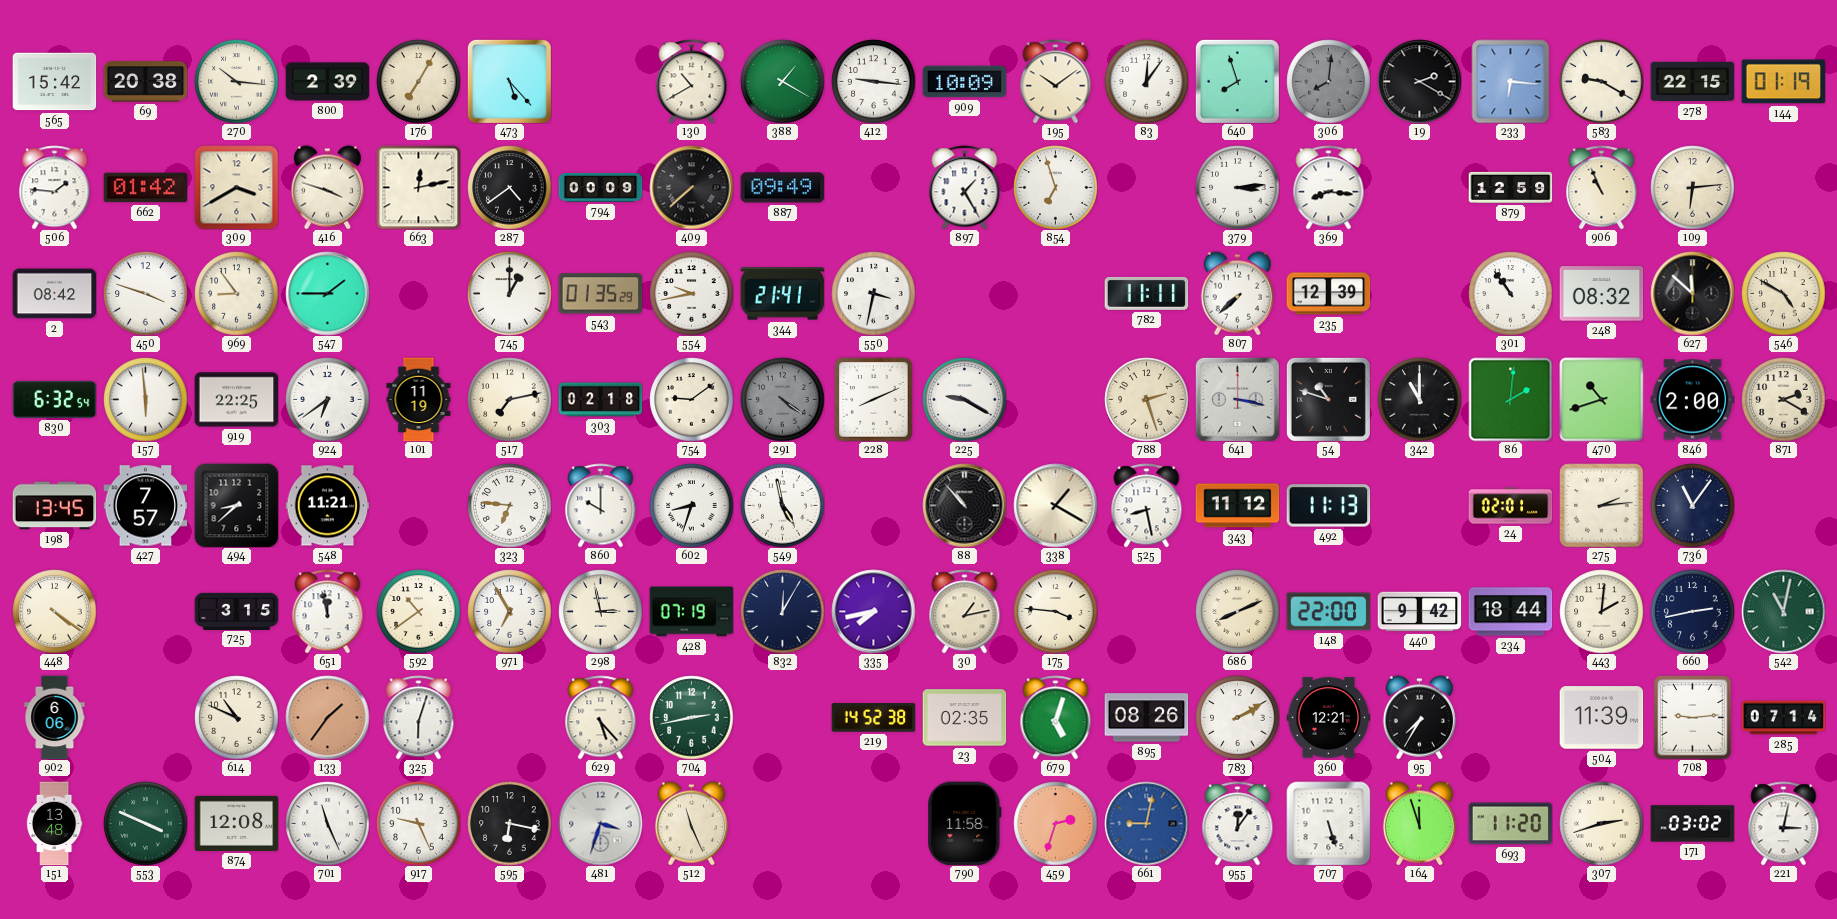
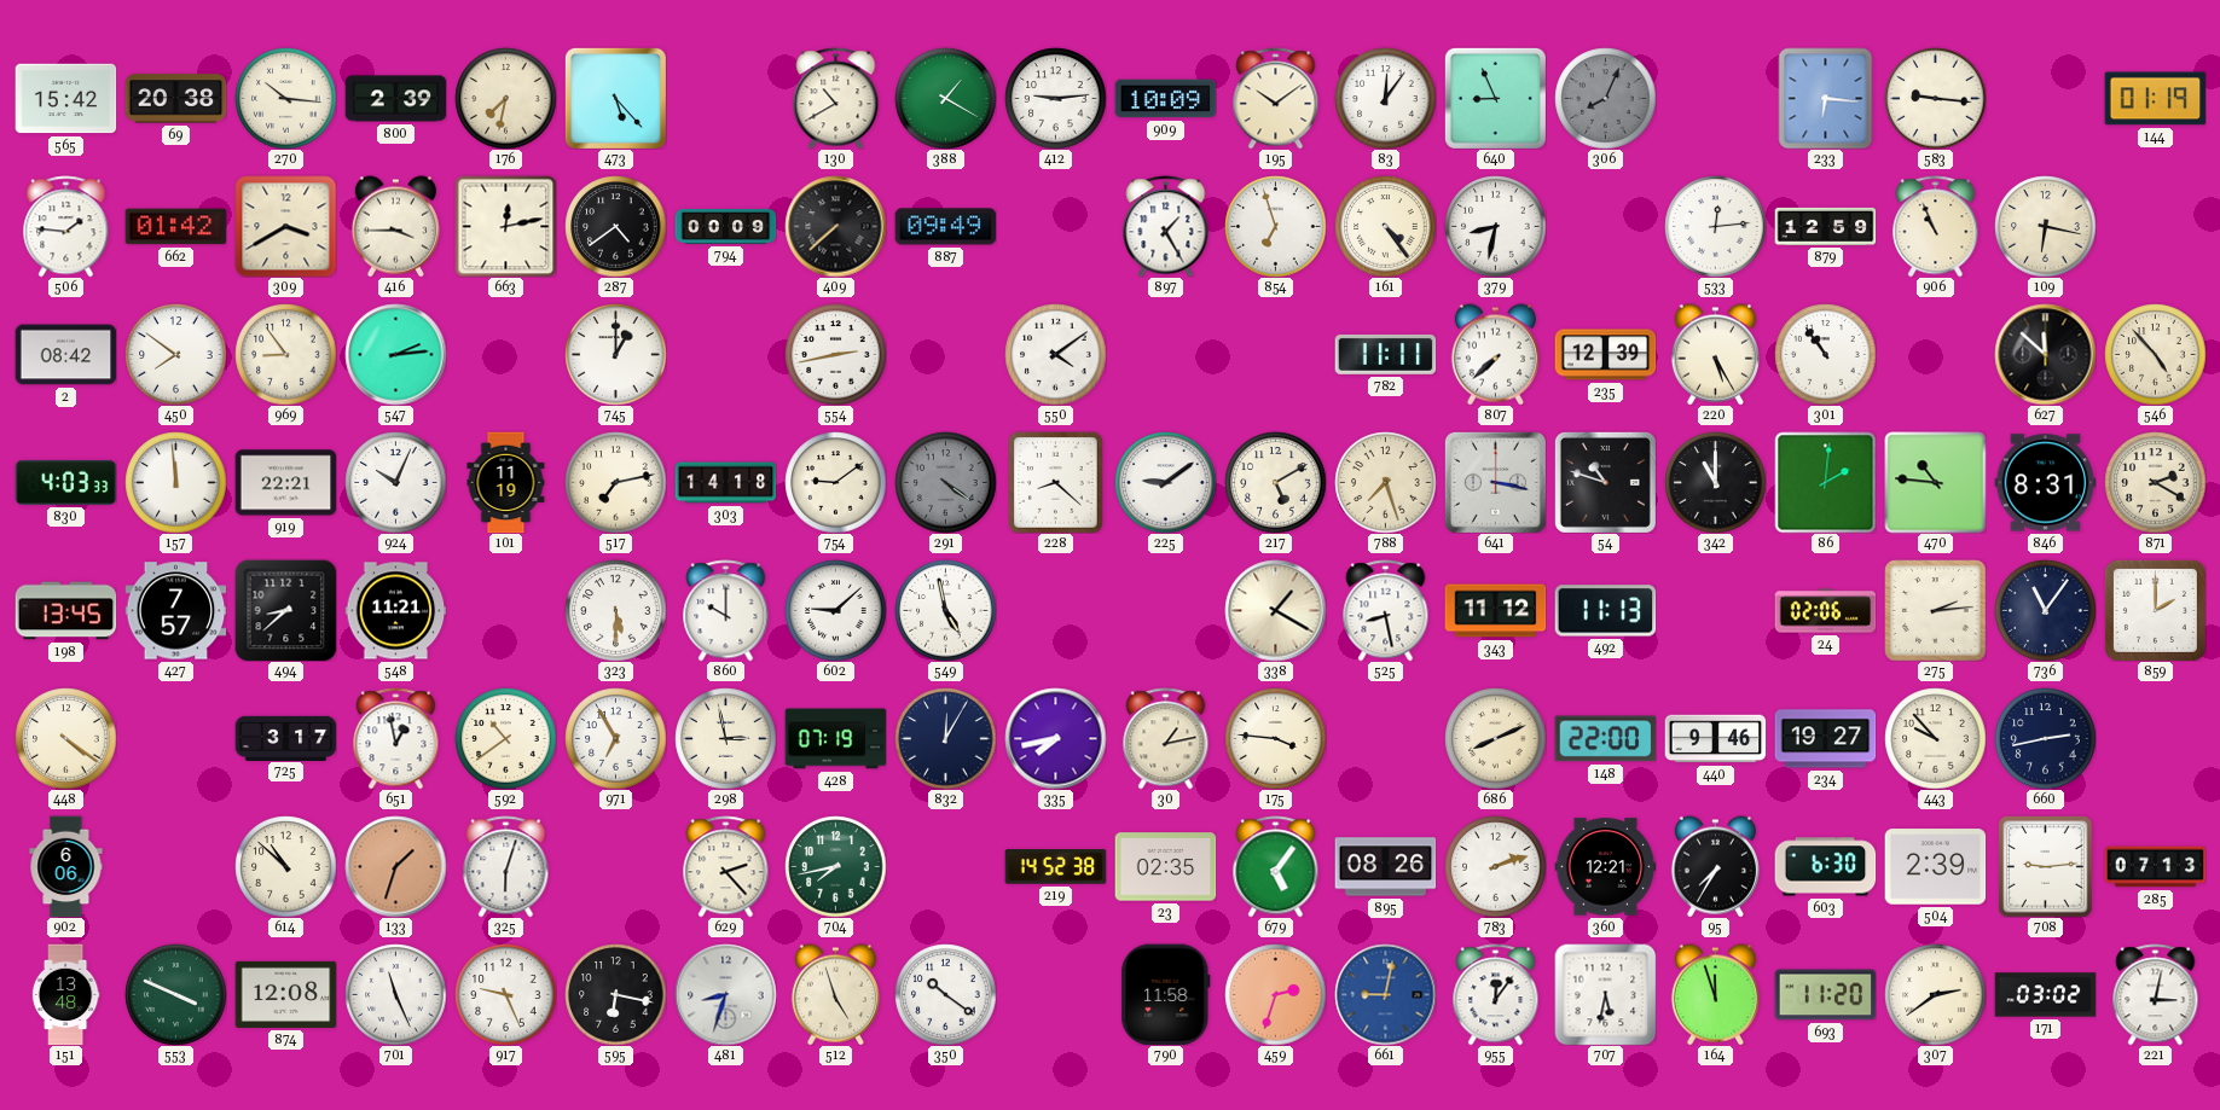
176: 7:05 -> 7:32
412: 9:16 -> 9:14
640: 7:57 -> 8:56
306: 8:01 -> 8:04
19: 2:20 -> none
583: 9:20 -> 9:16
278: 22:15 -> none
416: 3:48 -> 3:45
161: none -> 4:24
379: 3:14 -> 8:32
369: 8:16 -> none
533: none -> 12:14
109: 6:14 -> 6:17
450: 3:48 -> 7:51
547: 1:45 -> 2:14
543: 01:35 -> none
554: 9:43 -> 2:43
344: 21:41 -> none
550: 3:32 -> 4:09
220: none -> 5:25
248: 08:32 -> none
546: 4:50 -> 4:53
830: 6:32 -> 4:03
157: 5:59 -> 11:59
919: 22:25 -> 22:21
924: 6:39 -> 10:04
303: 02:18 -> 14:18
228: 8:11 -> 8:22
225: 9:20 -> 9:09
217: none -> 5:10
788: 2:27 -> 7:27
470: 10:42 -> 10:46
846: 2:00 -> 8:31
323: 6:46 -> 5:30
602: 8:33 -> 9:08
88: 10:53 -> none
24: 02:01 -> 02:06
859: none -> 2:00
725: 3:15 -> 3:17
651: 11:58 -> 12:58
440: 9:42 -> 9:46
234: 18:44 -> 19:27
443: 2:01 -> 9:53
542: 11:02 -> none
614: 10:49 -> 10:52
133: 1:36 -> 1:33
629: 5:23 -> 2:23
704: 2:43 -> 7:43
679: 5:03 -> 5:06
783: 2:10 -> 2:12
603: none -> 6:30
504: 11:39 -> 2:39
285: 07:14 -> 07:13
481: 3:33 -> 8:33
512: 11:26 -> 4:57
350: none -> 10:21
707: 5:27 -> 5:32
307: 2:42 -> 2:39
